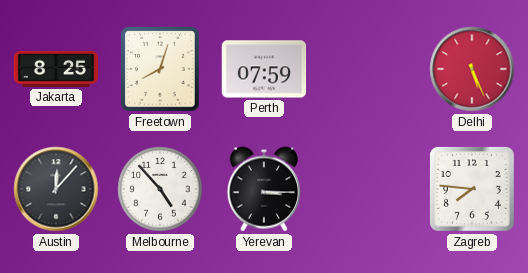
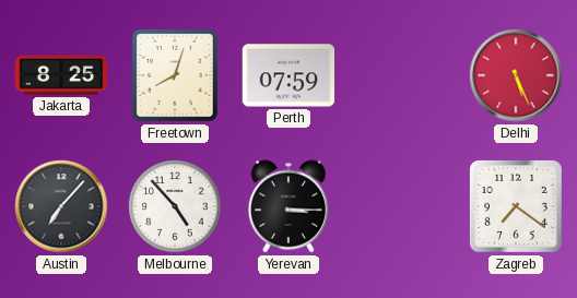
Austin: 12:07 -> 7:07
Zagreb: 7:46 -> 7:21
